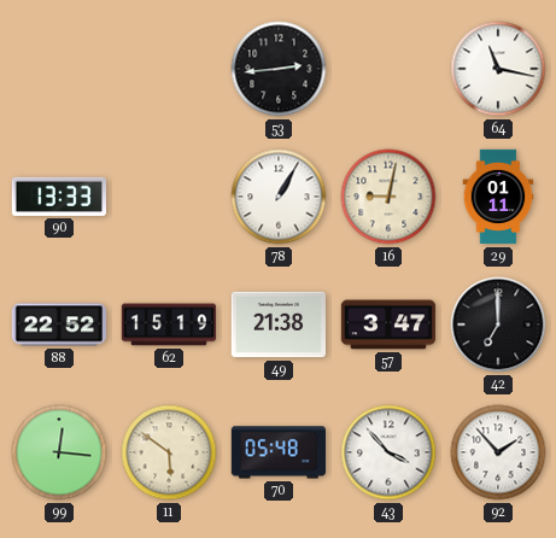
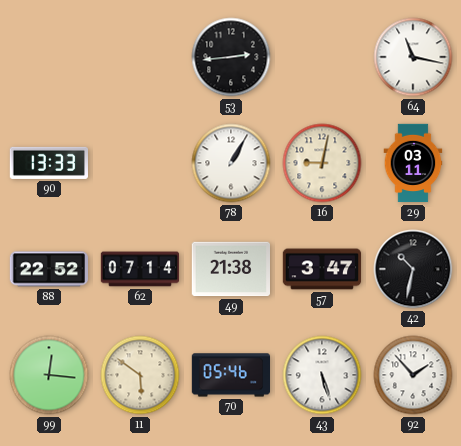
29: 01:11 -> 03:11
62: 15:19 -> 07:14
42: 7:00 -> 10:32
70: 05:48 -> 05:46
43: 3:53 -> 5:27
